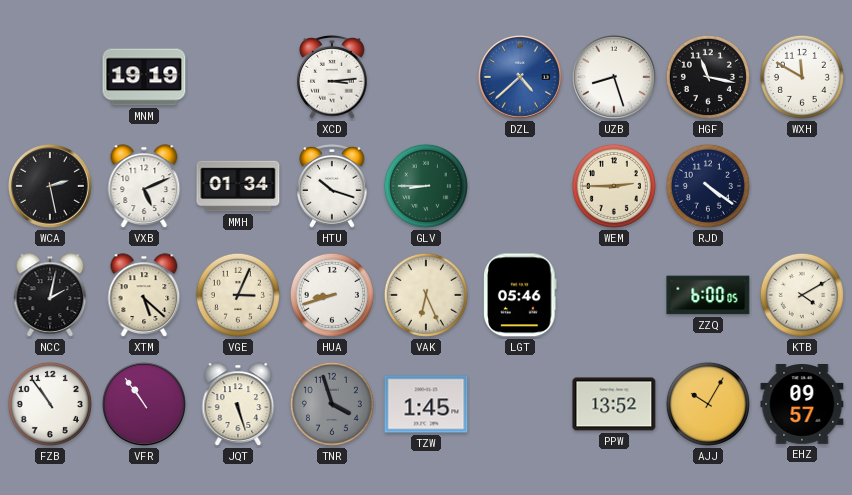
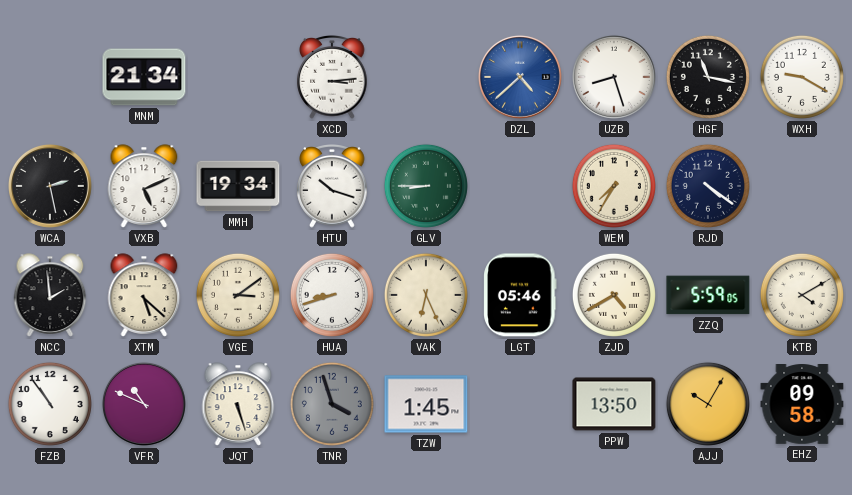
MNM: 19:19 -> 21:34
WXH: 11:50 -> 9:20
MMH: 01:34 -> 19:34
WEM: 2:45 -> 7:35
NCC: 2:02 -> 1:59
VGE: 3:04 -> 3:09
ZJD: none -> 4:40
ZZQ: 6:00 -> 5:59
VFR: 10:54 -> 10:49
PPW: 13:52 -> 13:50
EHZ: 09:57 -> 09:58
